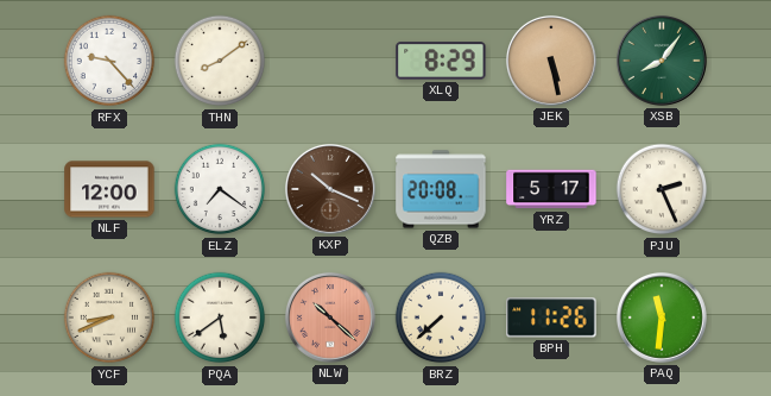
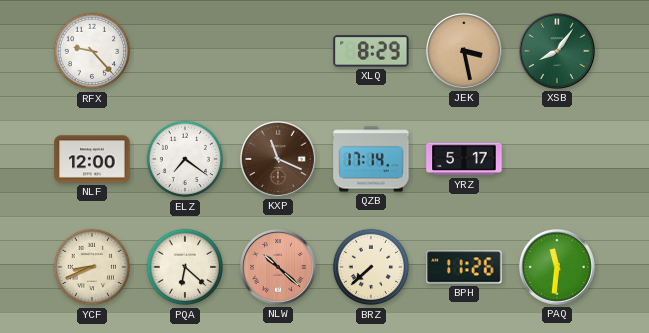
THN: 8:09 -> none
JEK: 5:28 -> 3:28
KXP: 10:19 -> 11:19
QZB: 20:08 -> 17:14
PJU: 2:26 -> none
PQA: 5:39 -> 6:22
